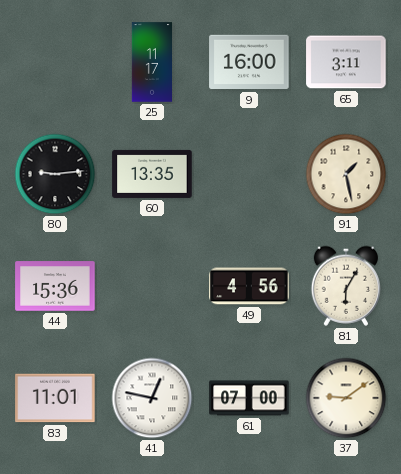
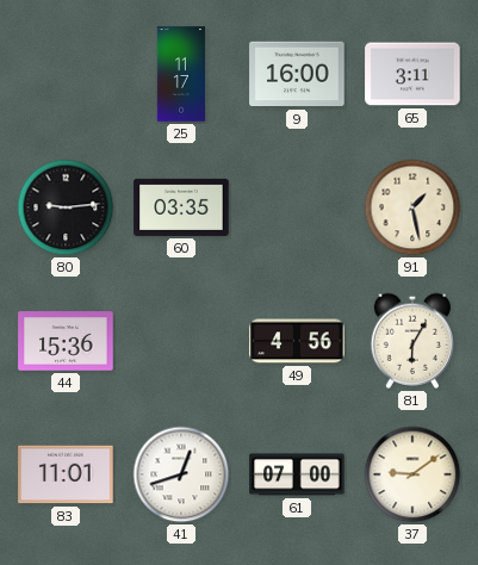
60: 13:35 -> 03:35
41: 12:47 -> 12:42
